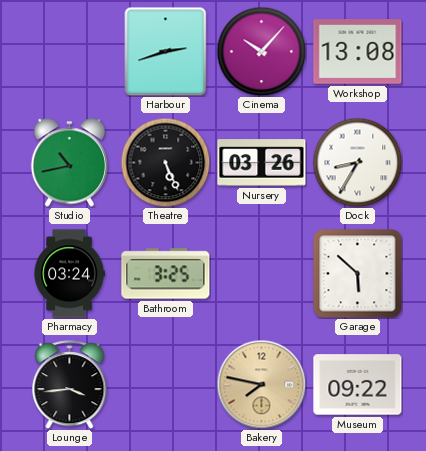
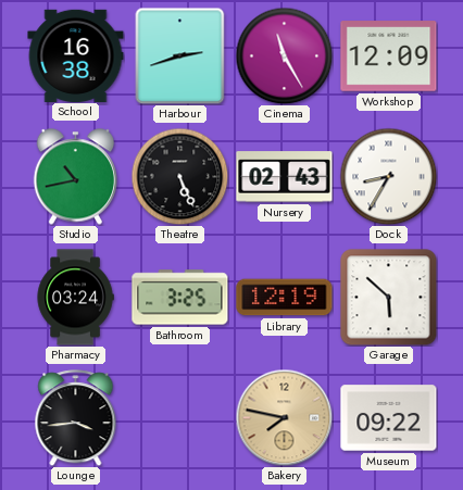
School: none -> 16:38
Cinema: 10:07 -> 11:25
Workshop: 13:08 -> 12:09
Nursery: 03:26 -> 02:43
Library: none -> 12:19
